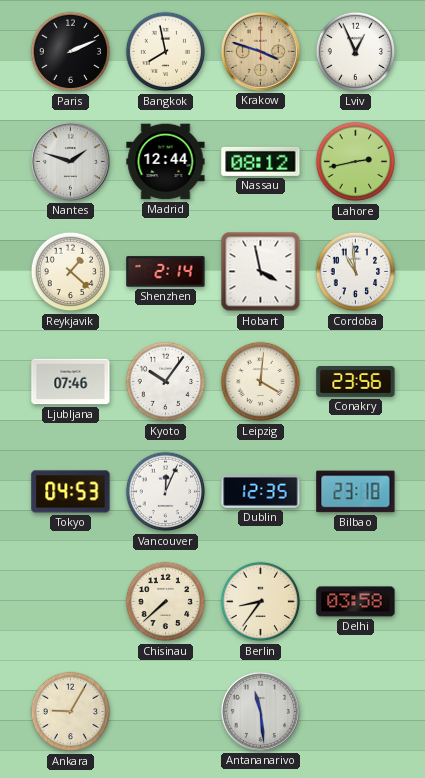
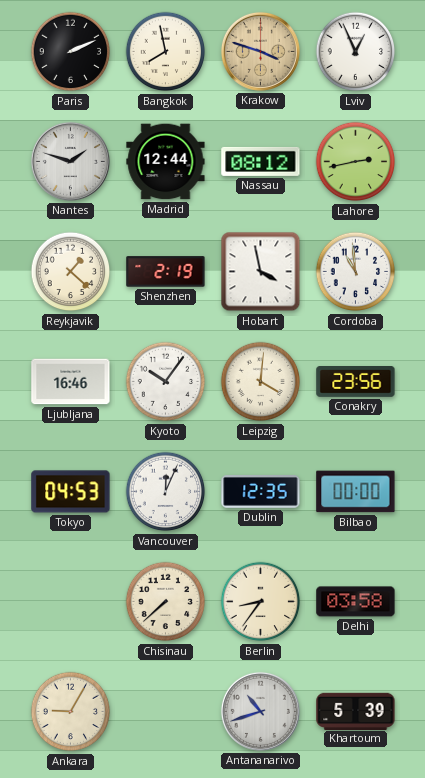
Shenzhen: 2:14 -> 2:19
Ljubljana: 07:46 -> 16:46
Bilbao: 23:18 -> 00:00
Antananarivo: 11:29 -> 10:42
Khartoum: none -> 5:39
